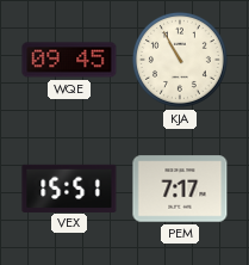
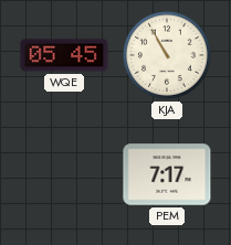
WQE: 09:45 -> 05:45
VEX: 15:51 -> none
